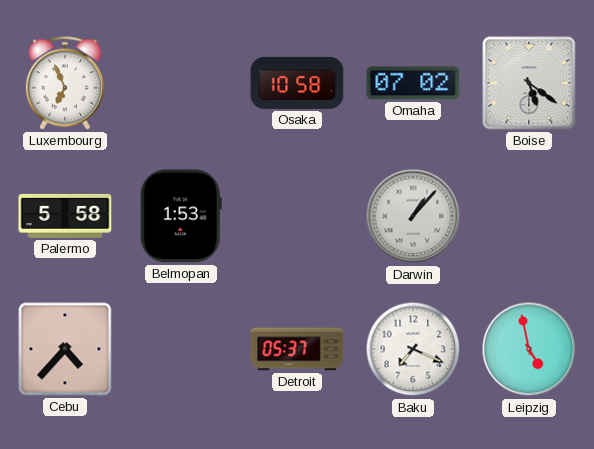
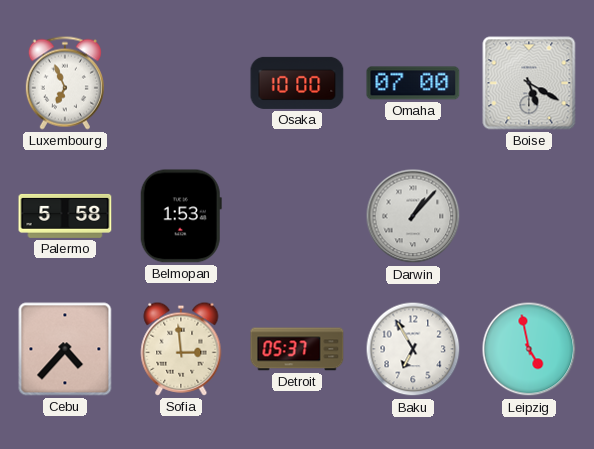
Osaka: 10:58 -> 10:00
Omaha: 07:02 -> 07:00
Boise: 5:21 -> 5:20
Sofia: none -> 2:59
Baku: 7:19 -> 6:55
